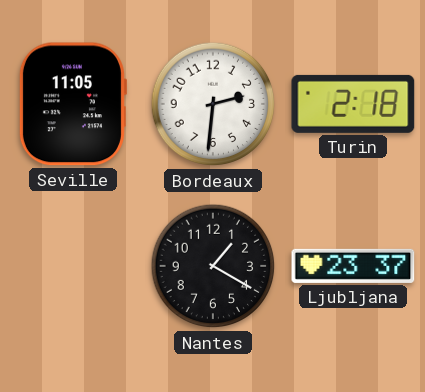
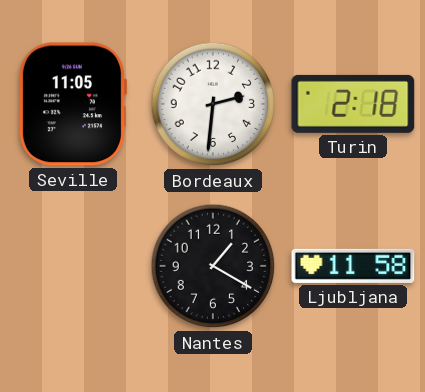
Ljubljana: 23:37 -> 11:58
